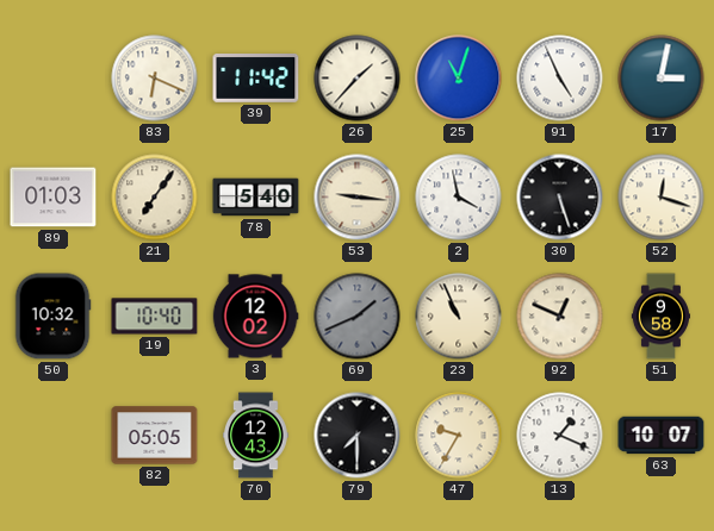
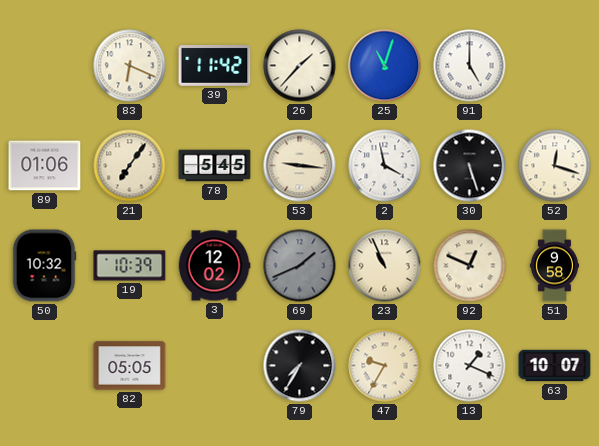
91: 4:56 -> 5:00
17: 3:02 -> none
89: 01:03 -> 01:06
78: 5:40 -> 5:45
19: 10:40 -> 10:39
70: 12:43 -> none
79: 7:30 -> 7:35
